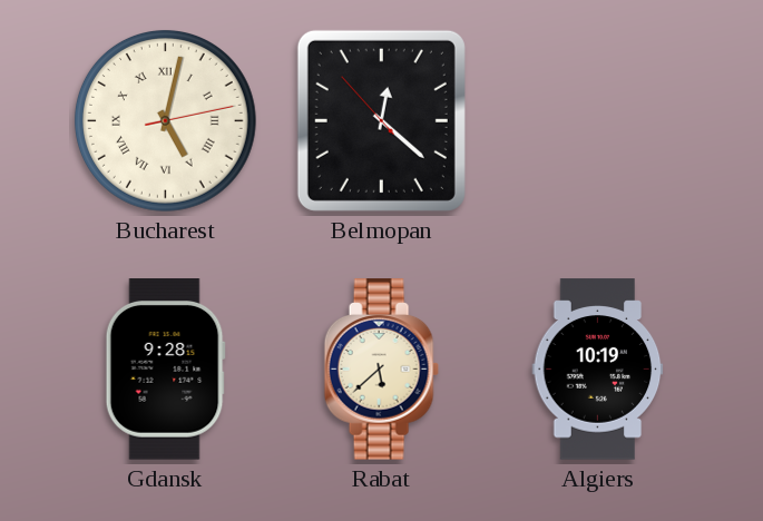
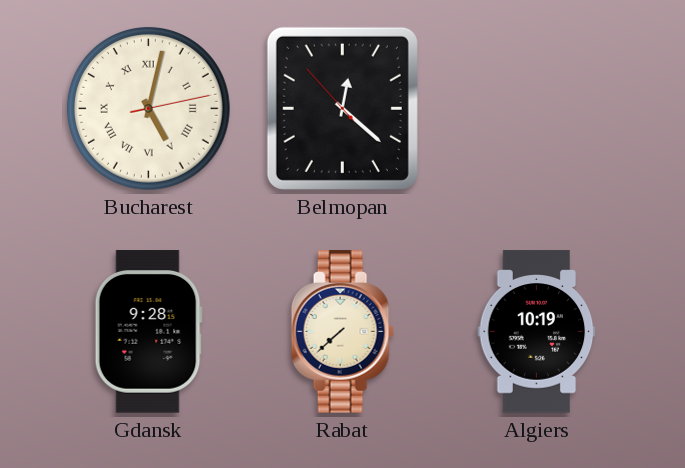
Rabat: 5:38 -> 7:38
